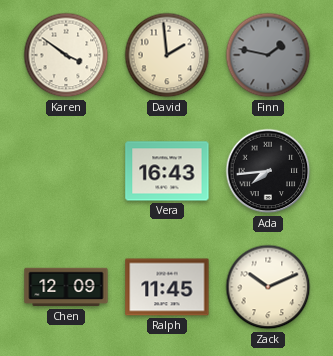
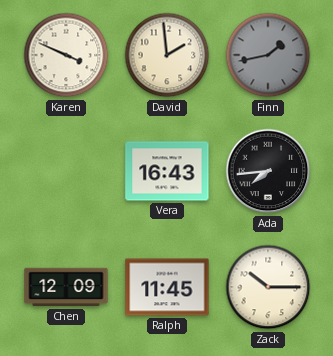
Karen: 3:51 -> 3:49
Finn: 1:47 -> 1:43
Zack: 10:11 -> 10:15
